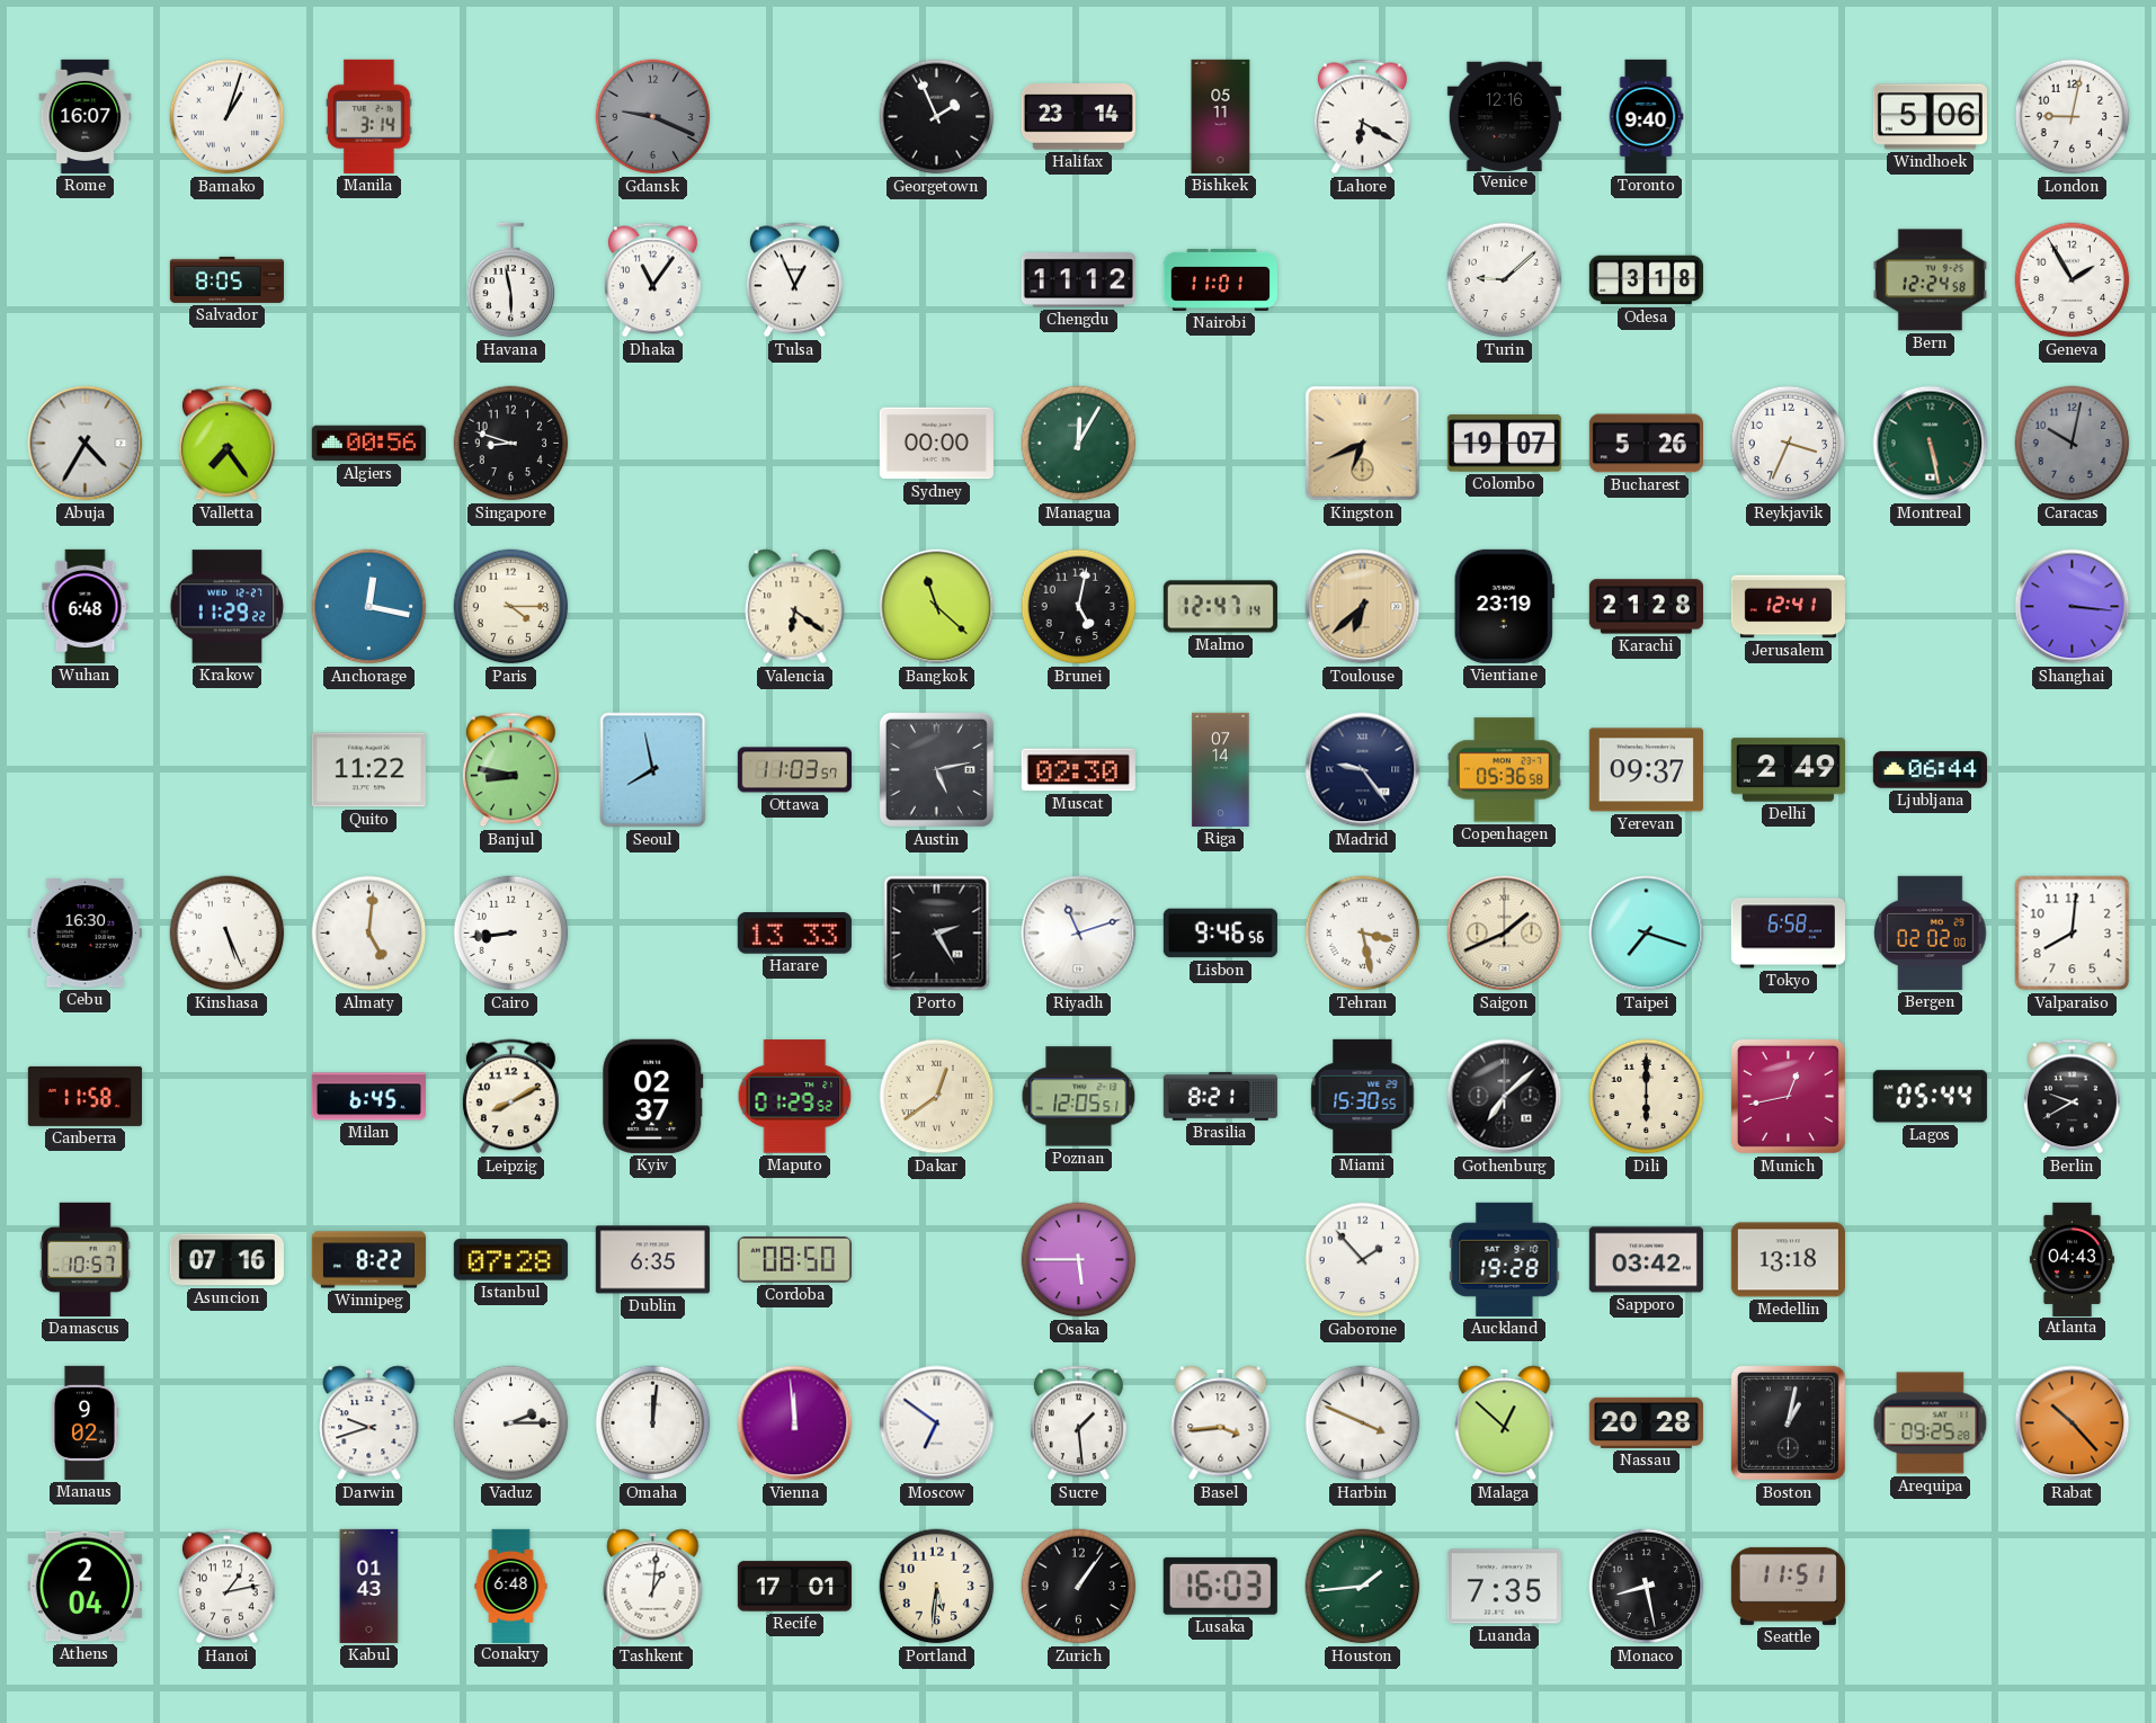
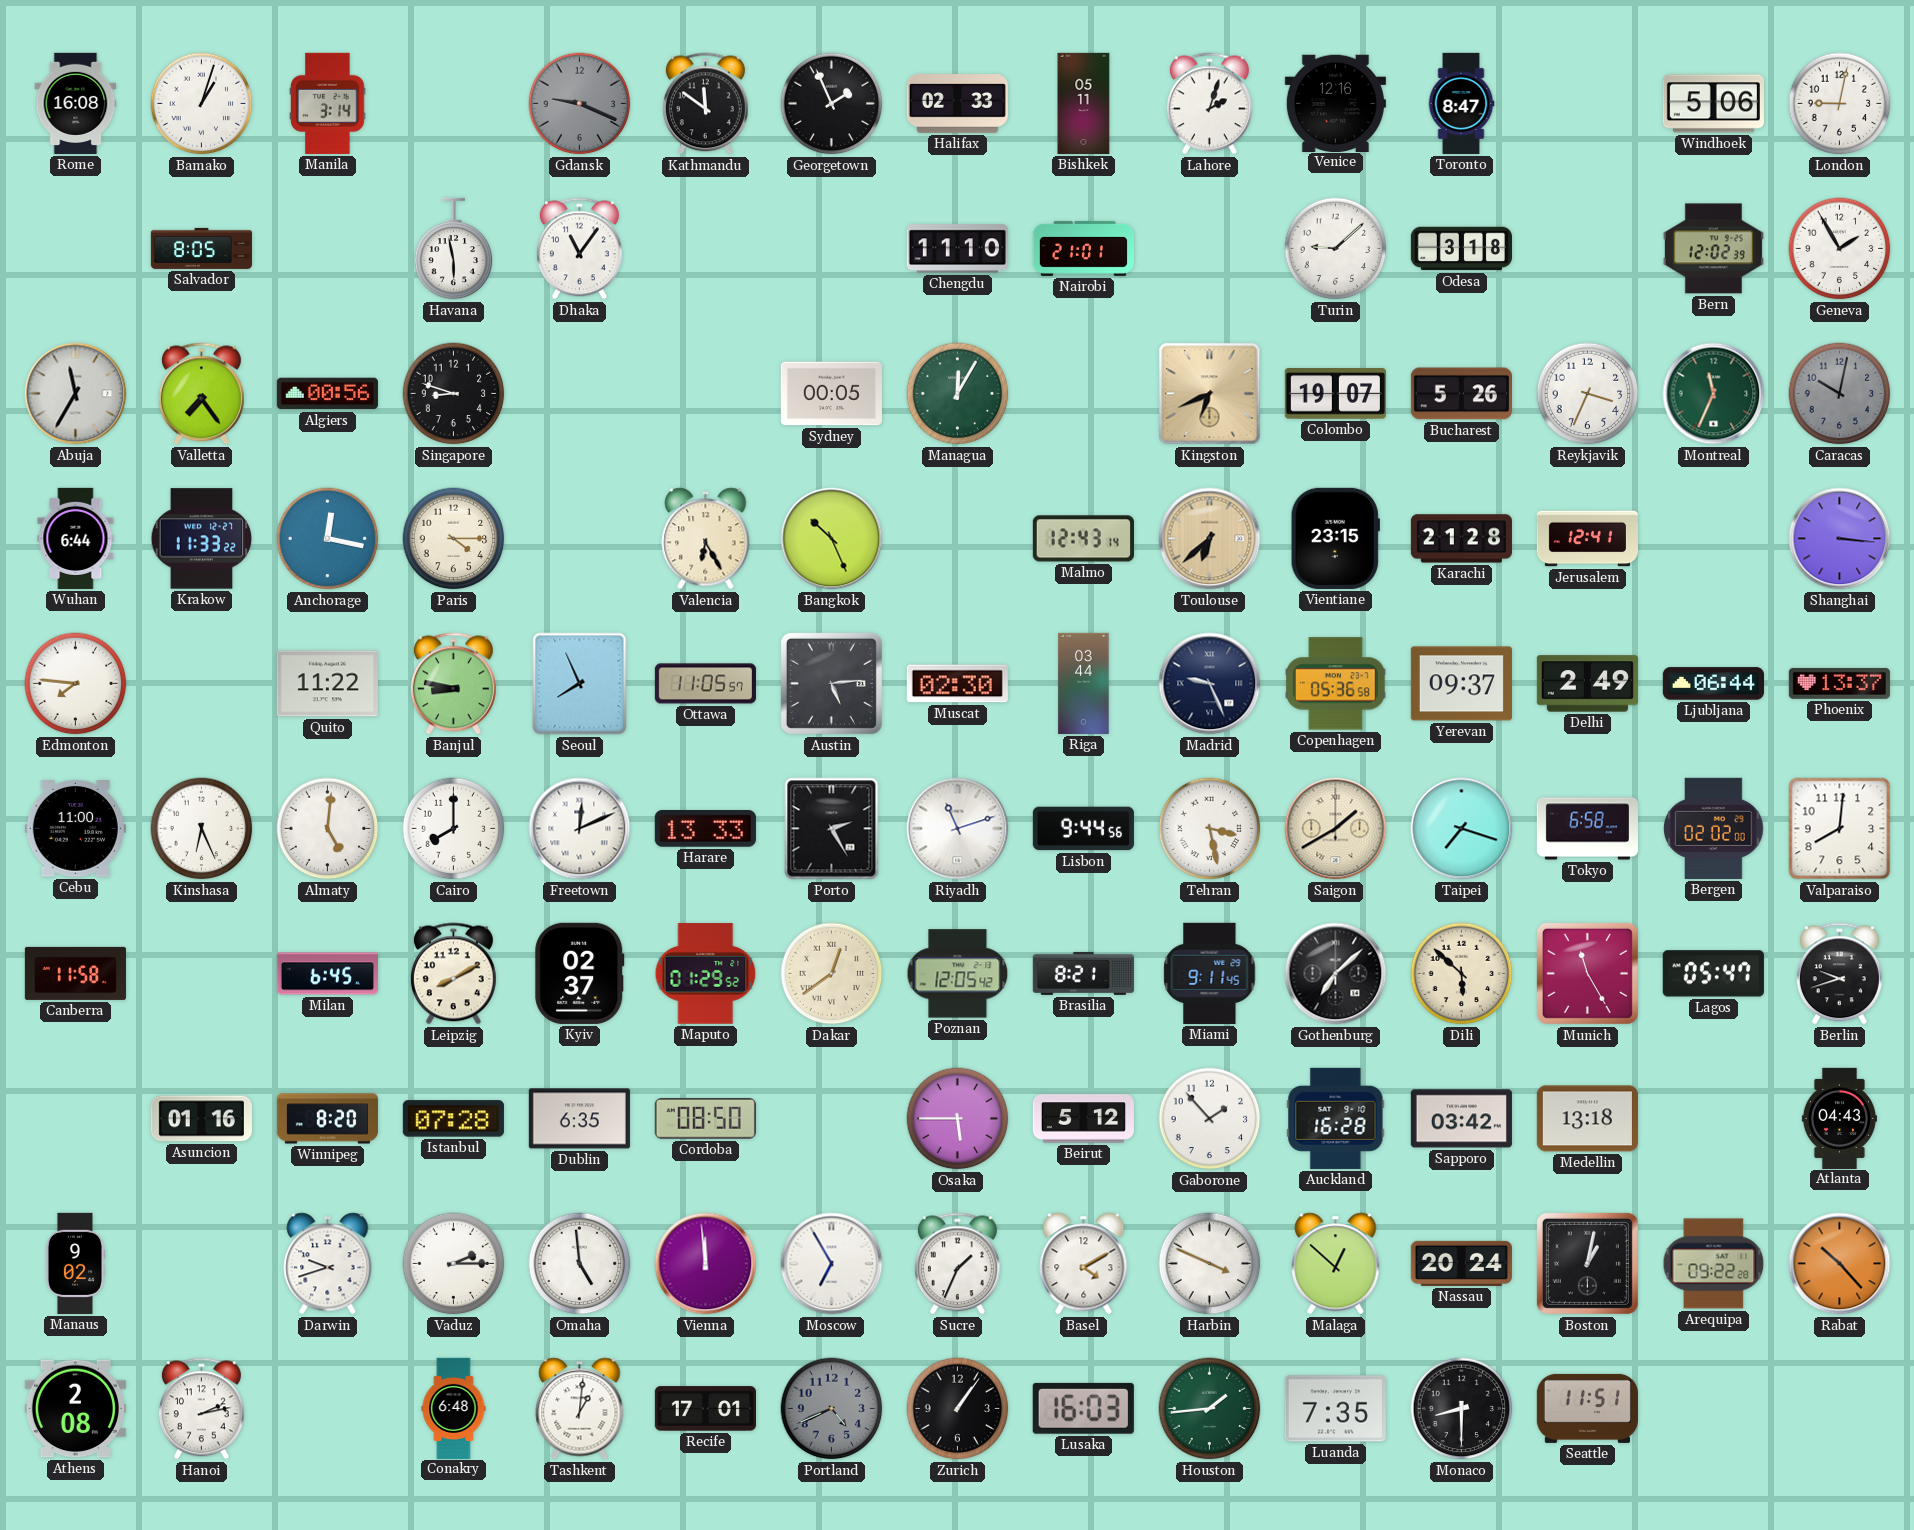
Rome: 16:07 -> 16:08
Kathmandu: none -> 11:51
Halifax: 23:14 -> 02:33
Lahore: 6:20 -> 2:03
Toronto: 9:40 -> 8:47
Tulsa: 12:56 -> none
Chengdu: 11:12 -> 11:10
Nairobi: 11:01 -> 21:01
Bern: 12:24 -> 12:02
Abuja: 4:35 -> 11:35
Sydney: 00:00 -> 00:05
Montreal: 5:28 -> 11:34
Wuhan: 6:48 -> 6:44
Krakow: 11:29 -> 11:33
Valencia: 6:21 -> 6:25
Bangkok: 11:22 -> 10:26
Brunei: 5:02 -> none
Malmo: 12:47 -> 12:43
Vientiane: 23:19 -> 23:15
Edmonton: none -> 7:46
Seoul: 7:58 -> 7:56
Ottawa: 11:03 -> 11:05
Austin: 5:13 -> 5:14
Riga: 07:14 -> 03:44
Madrid: 9:24 -> 9:26
Phoenix: none -> 13:37
Cebu: 16:30 -> 11:00
Kinshasa: 5:26 -> 6:26
Cairo: 8:44 -> 8:00
Freetown: none -> 12:11
Lisbon: 9:46 -> 9:44
Saigon: 1:41 -> 1:40
Poznan: 12:05:51 -> 12:05:42
Miami: 15:30 -> 9:11
Dili: 6:00 -> 5:52
Munich: 12:43 -> 11:25
Lagos: 05:44 -> 05:47
Berlin: 9:40 -> 9:42
Damascus: 10:57 -> none
Asuncion: 07:16 -> 01:16
Winnipeg: 8:22 -> 8:20
Beirut: none -> 5:12
Auckland: 19:28 -> 16:28
Omaha: 12:01 -> 4:59
Moscow: 6:51 -> 6:55
Sucre: 1:29 -> 1:34
Basel: 3:44 -> 4:10
Nassau: 20:28 -> 20:24
Arequipa: 09:25 -> 09:22
Athens: 2:04 -> 2:08
Hanoi: 1:13 -> 2:13
Kabul: 01:43 -> none
Portland: 5:31 -> 4:41
Portland dial: cream -> grey
Monaco: 8:28 -> 8:30
